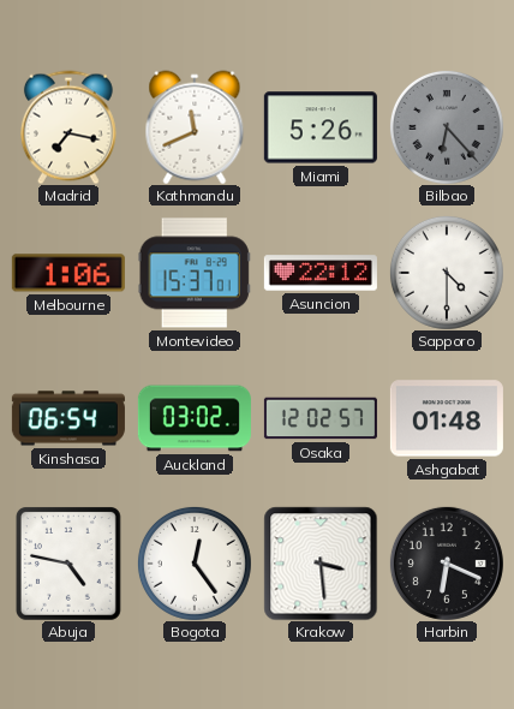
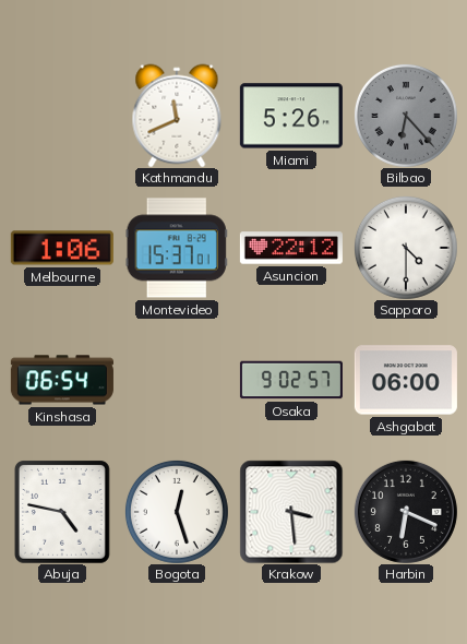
Madrid: 7:17 -> none
Auckland: 03:02 -> none
Osaka: 12:02 -> 9:02
Ashgabat: 01:48 -> 06:00
Bogota: 12:24 -> 12:27
